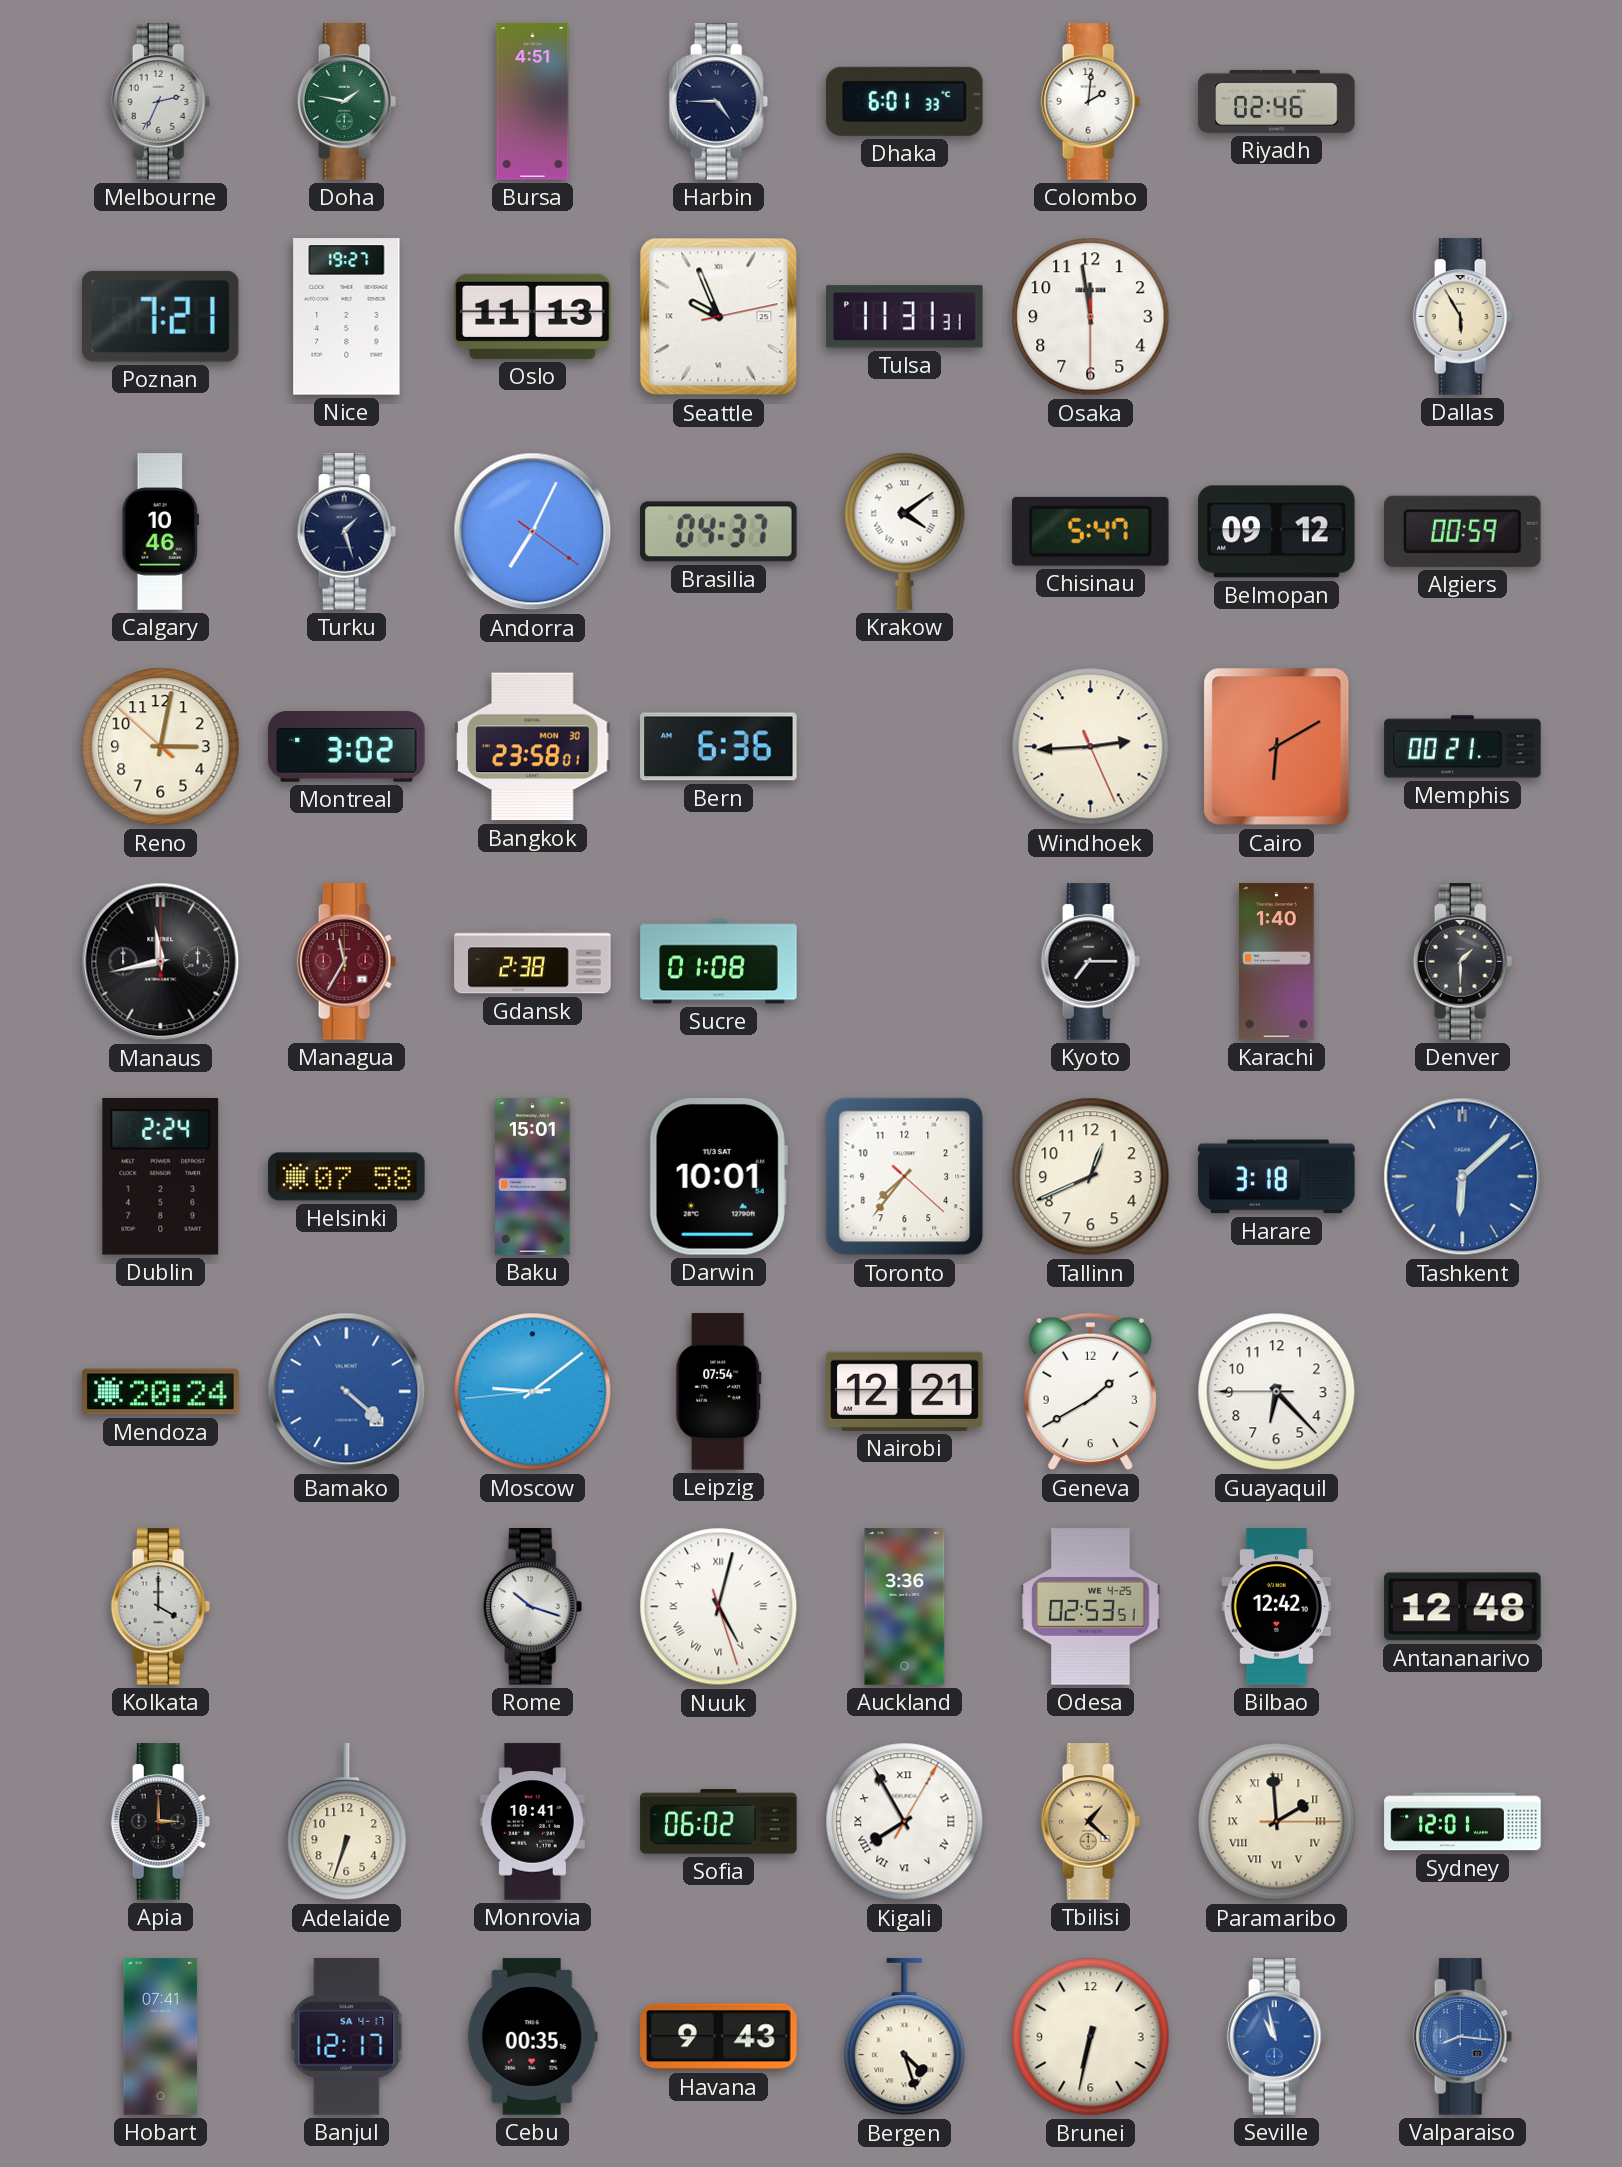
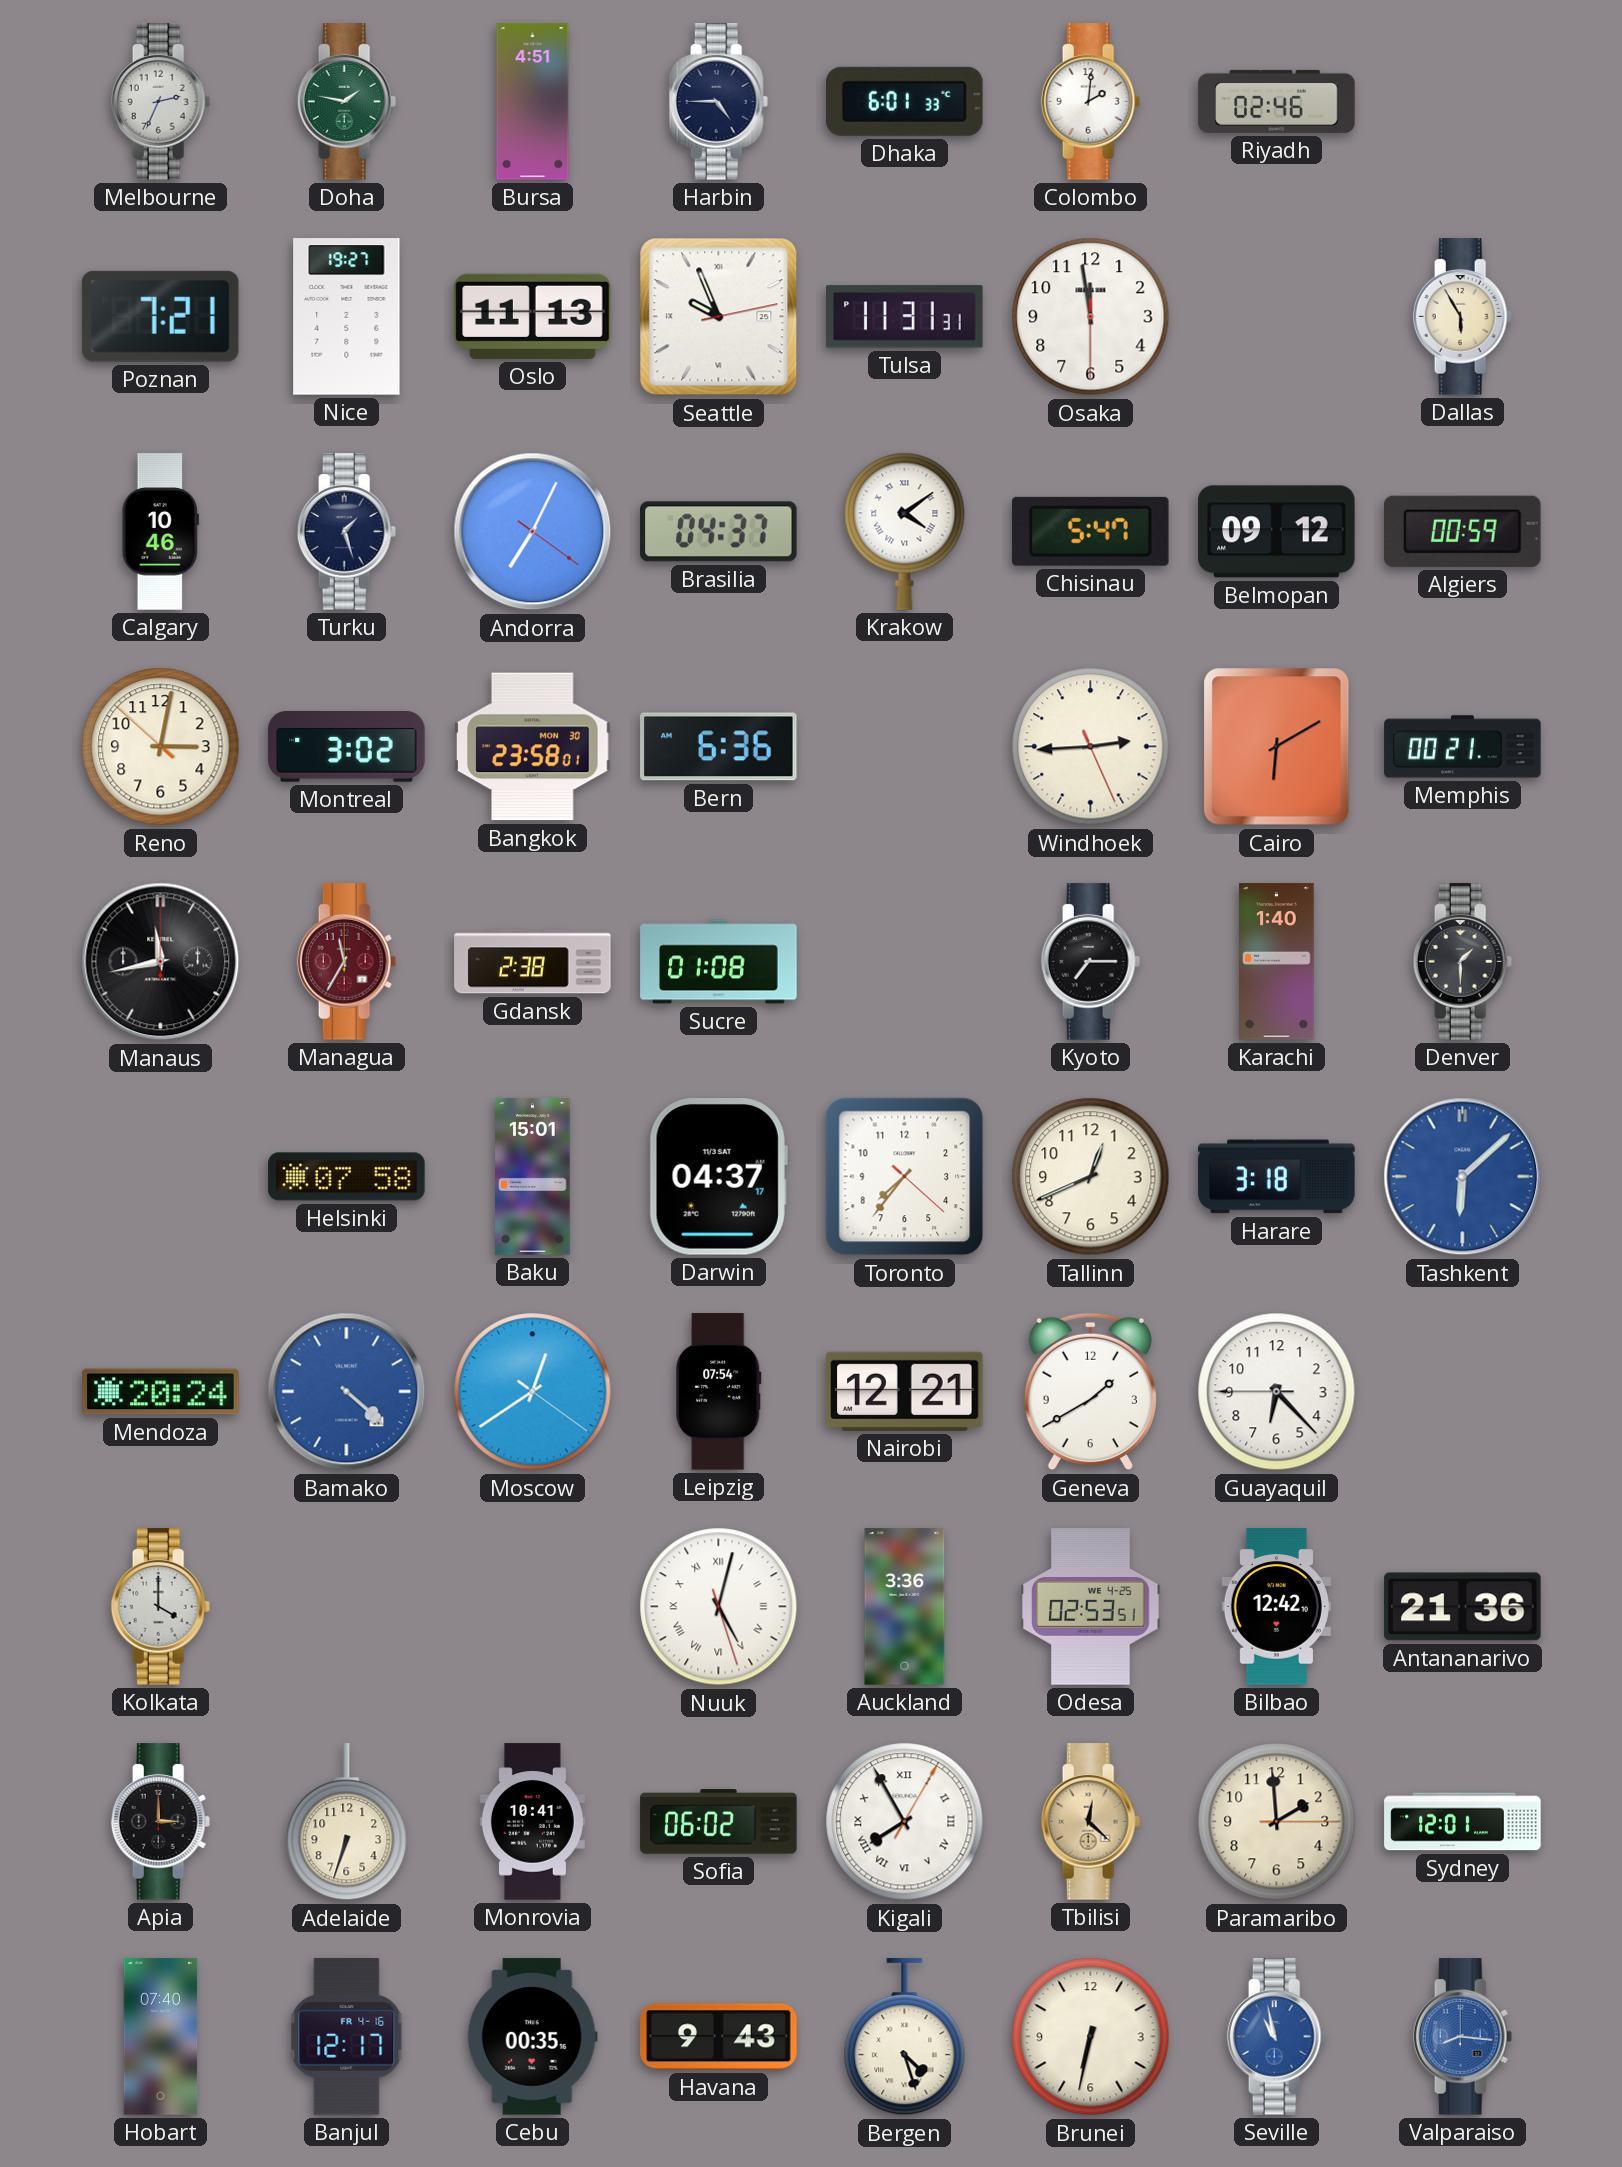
Dublin: 2:24 -> none
Darwin: 10:01 -> 04:37
Moscow: 9:08 -> 12:39
Rome: 10:18 -> none
Antananarivo: 12:48 -> 21:36
Tbilisi: 1:22 -> 12:22
Paramaribo numerals: Roman -> Arabic
Hobart: 07:41 -> 07:40
Banjul date: SA 4-17 -> FR 4-16
